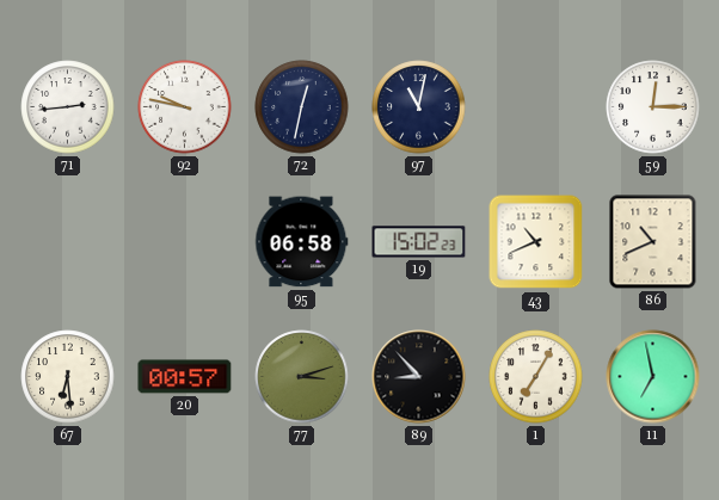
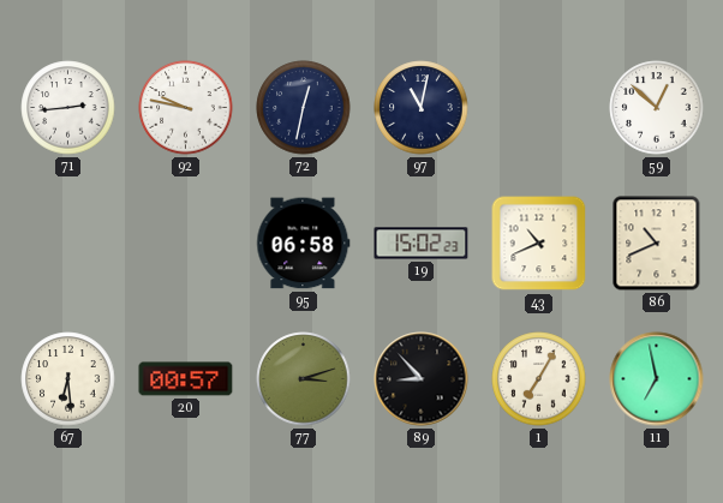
59: 12:15 -> 12:52
